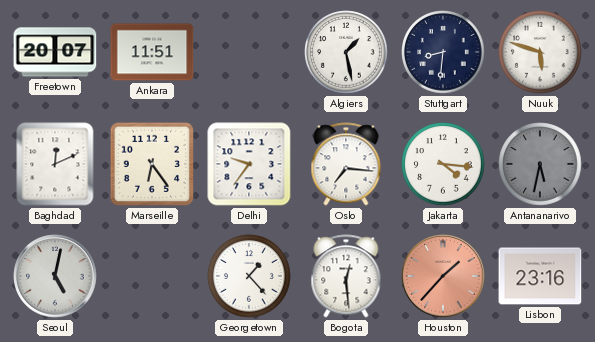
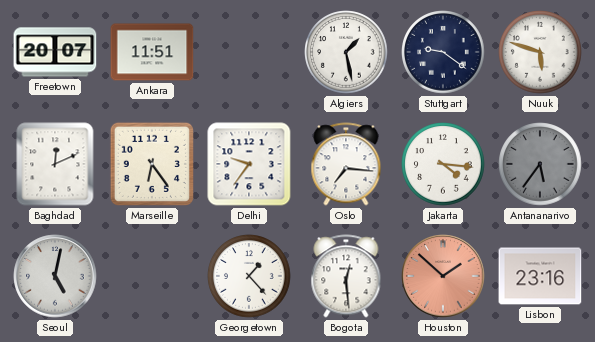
Stuttgart: 8:31 -> 9:21
Antananarivo: 5:32 -> 5:36
Houston: 1:37 -> 1:52
